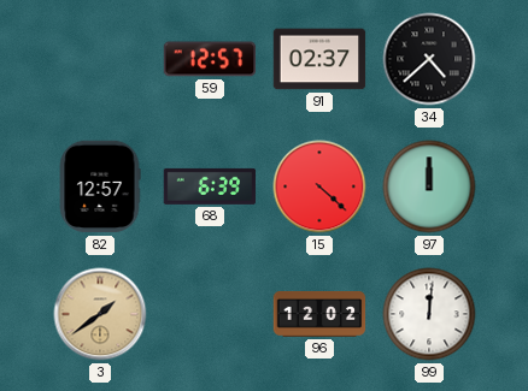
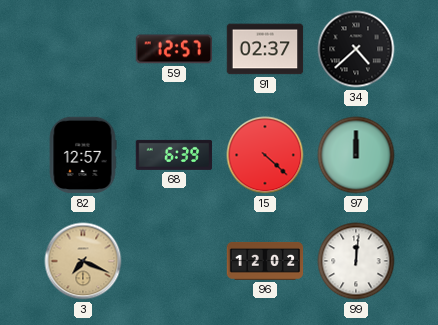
3: 1:39 -> 7:19
